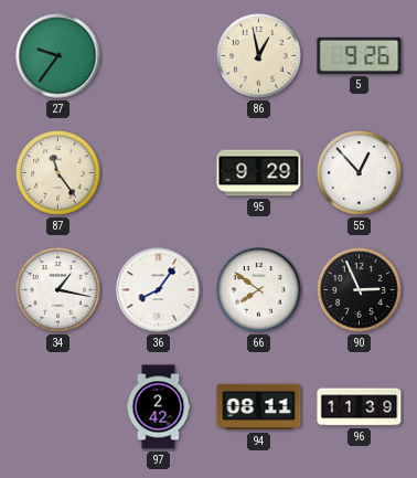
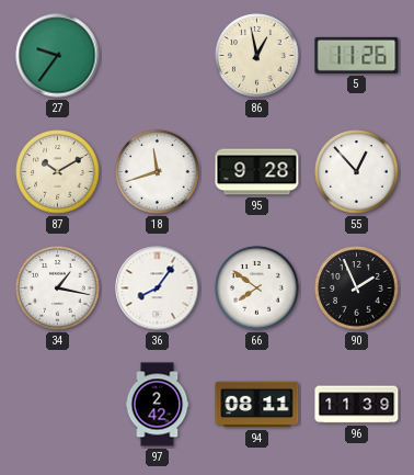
5: 9:26 -> 11:26
87: 11:24 -> 10:10
18: none -> 11:42
95: 9:29 -> 9:28
90: 2:56 -> 1:56
